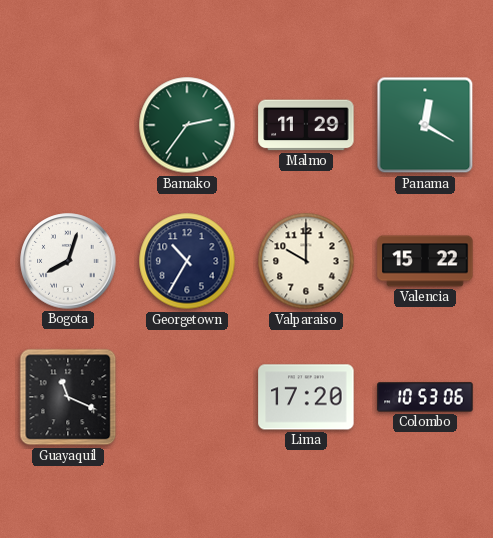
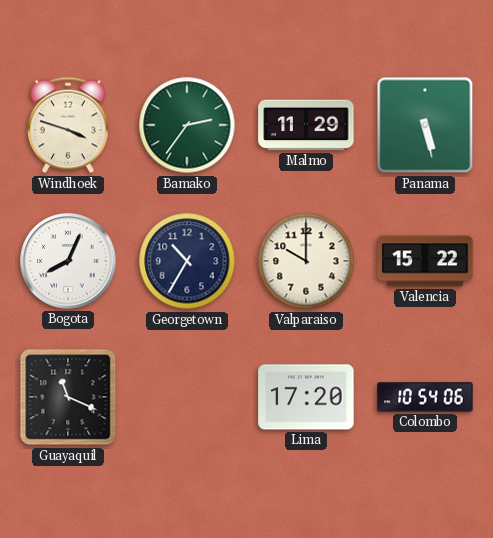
Windhoek: none -> 3:48
Panama: 12:20 -> 5:28
Bogota: 8:03 -> 8:04
Colombo: 10:53 -> 10:54
